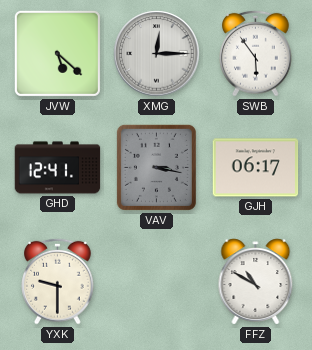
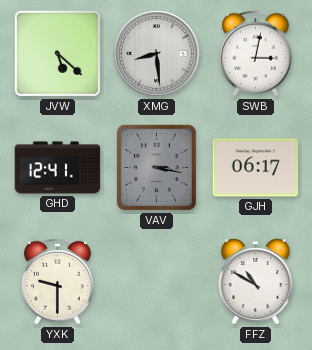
XMG: 12:15 -> 8:29
SWB: 5:54 -> 3:02
